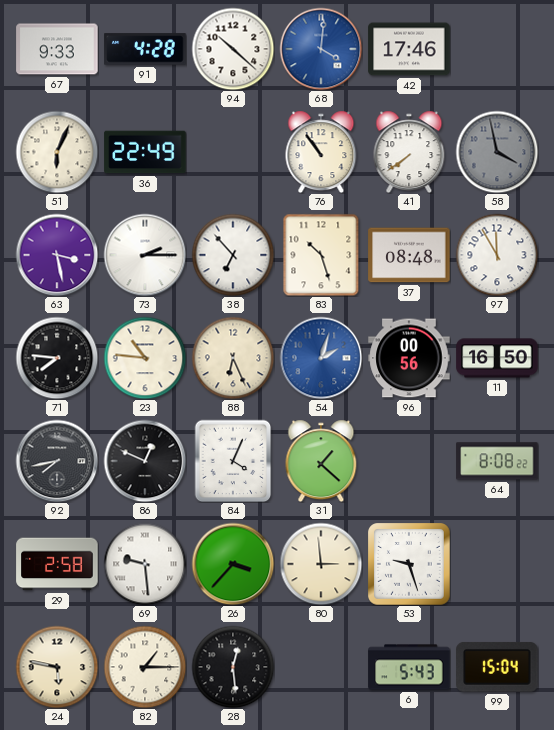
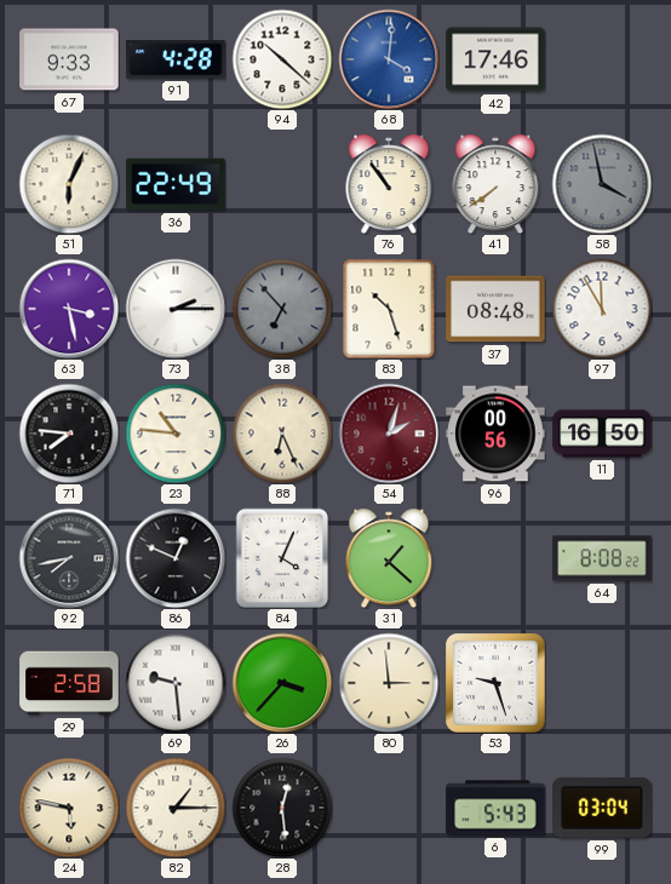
38 dial: white -> grey
54 dial: blue -> burgundy
99: 15:04 -> 03:04
